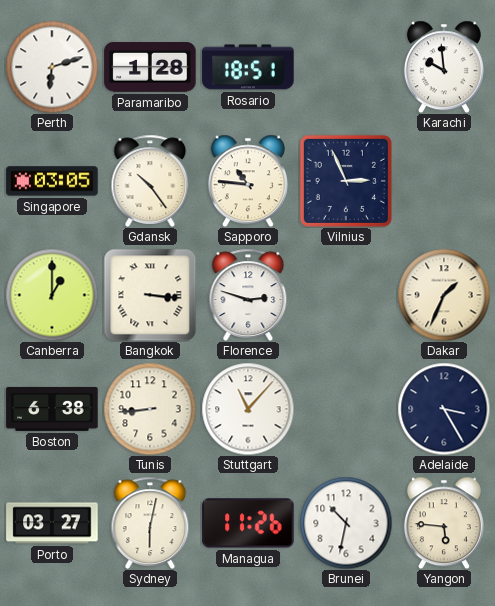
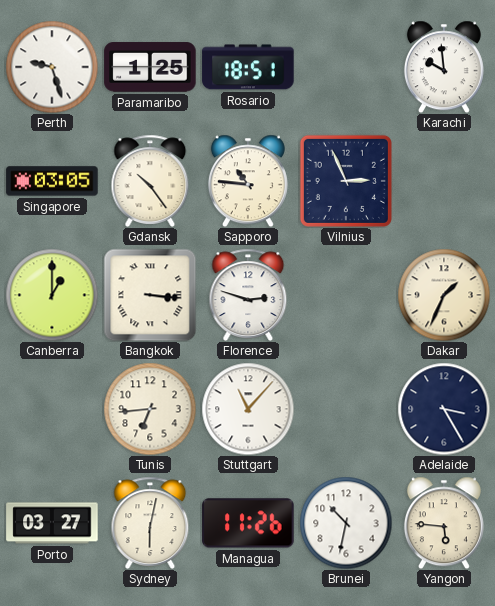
Perth: 6:12 -> 9:27
Paramaribo: 1:28 -> 1:25
Boston: 6:38 -> none
Tunis: 8:44 -> 6:44
